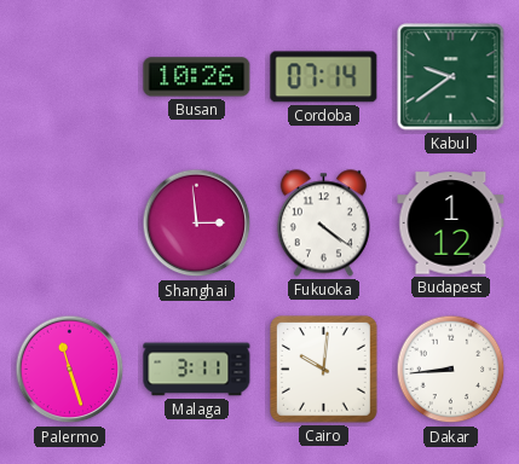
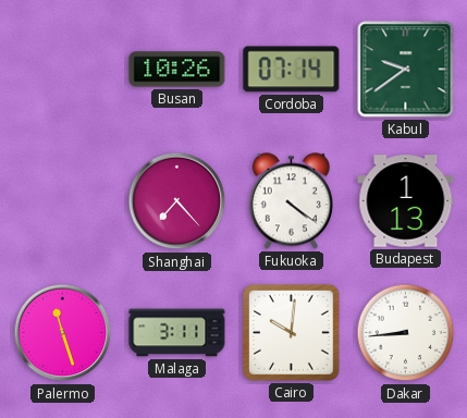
Shanghai: 2:59 -> 7:23
Budapest: 1:12 -> 1:13
